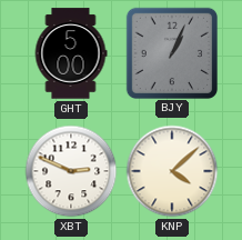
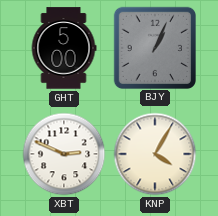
KNP: 4:08 -> 4:05
